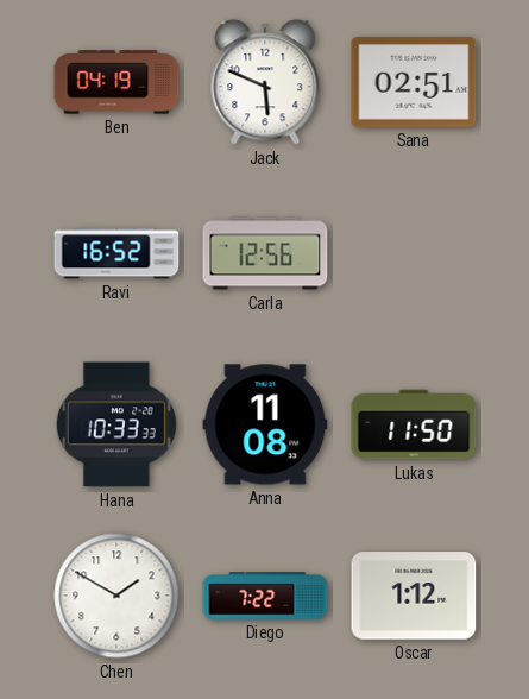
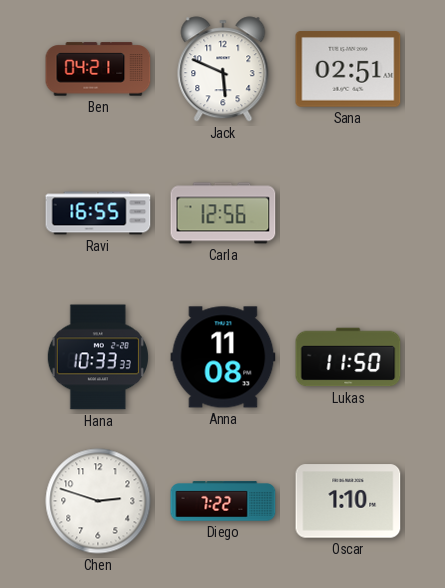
Ben: 04:19 -> 04:21
Ravi: 16:52 -> 16:55
Chen: 1:50 -> 2:48
Oscar: 1:12 -> 1:10
